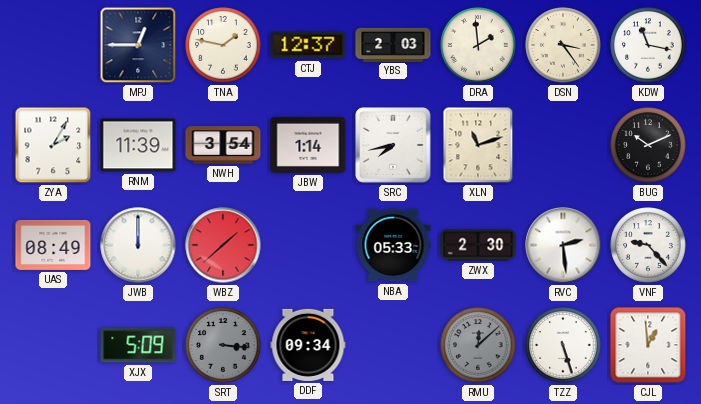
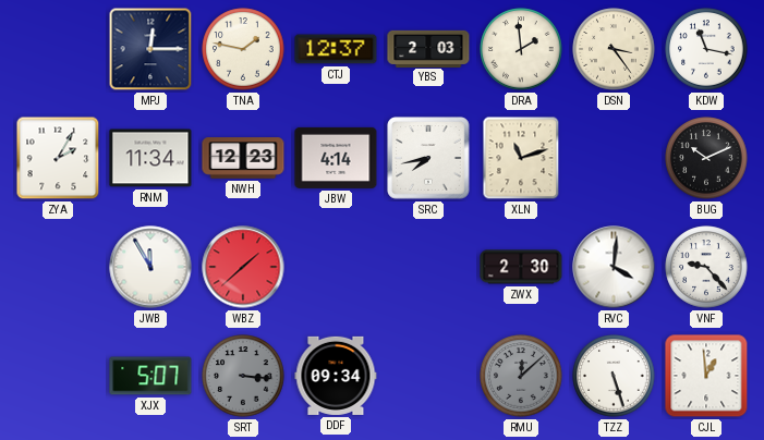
MPJ: 12:45 -> 12:15
RNM: 11:39 -> 11:34
NWH: 3:54 -> 12:23
JBW: 1:14 -> 4:14
UAS: 08:49 -> none
JWB: 12:00 -> 11:55
NBA: 05:33 -> none
RVC: 2:29 -> 4:01
XJX: 5:09 -> 5:07
